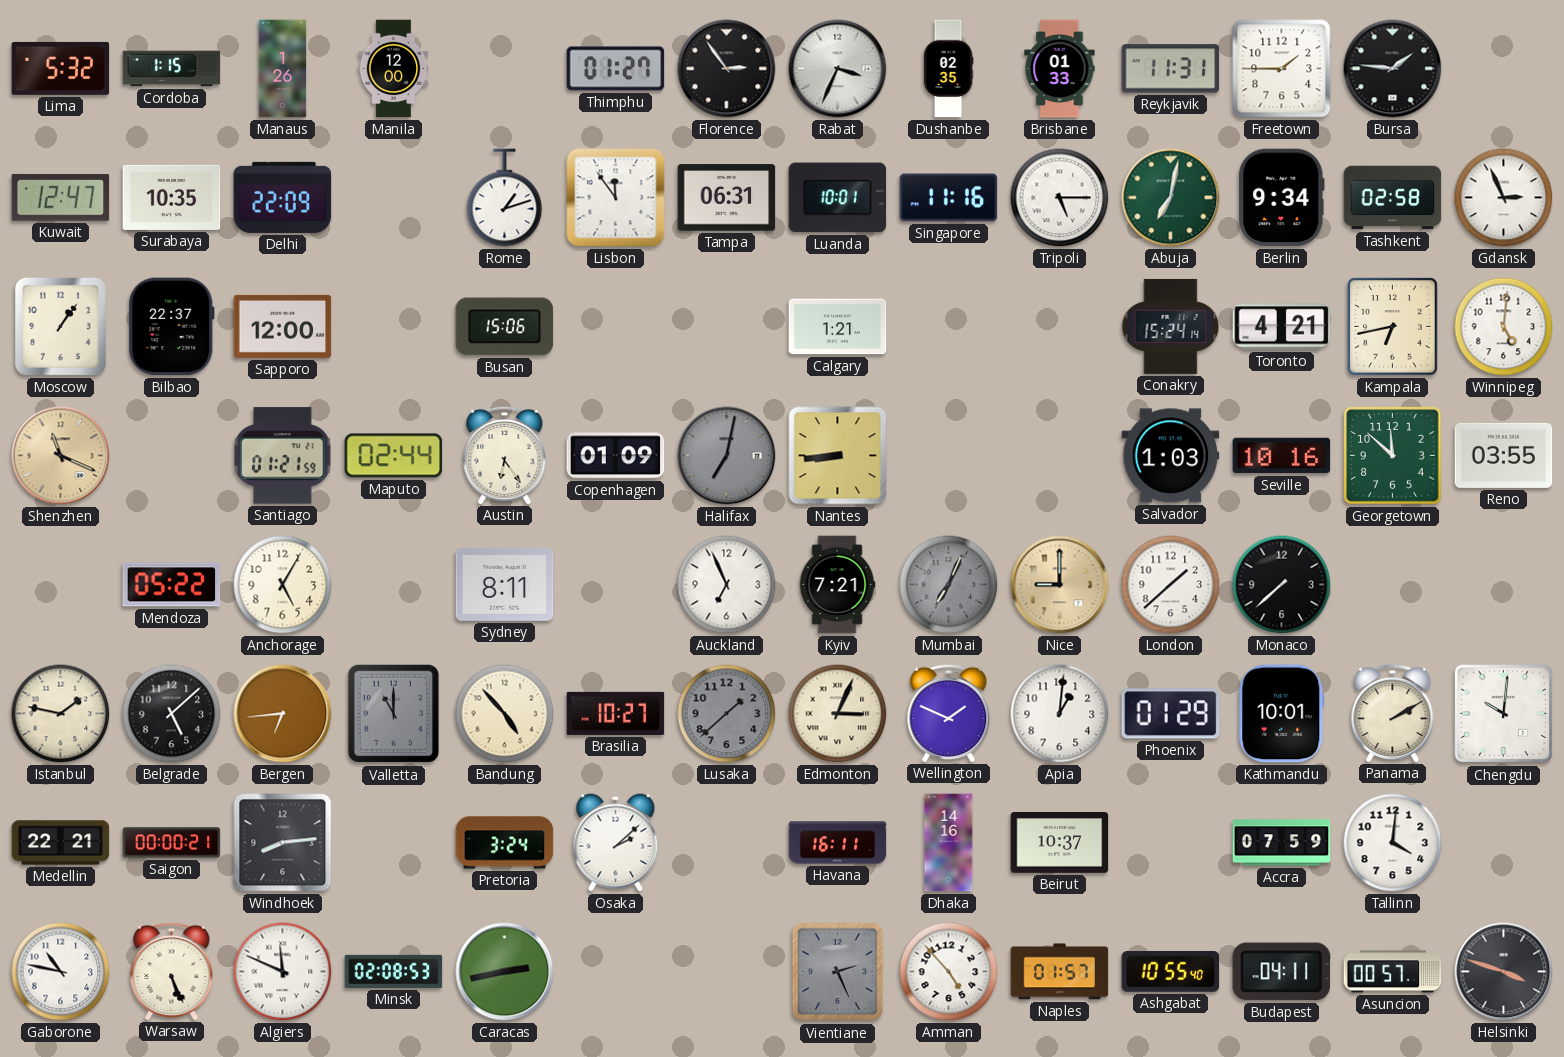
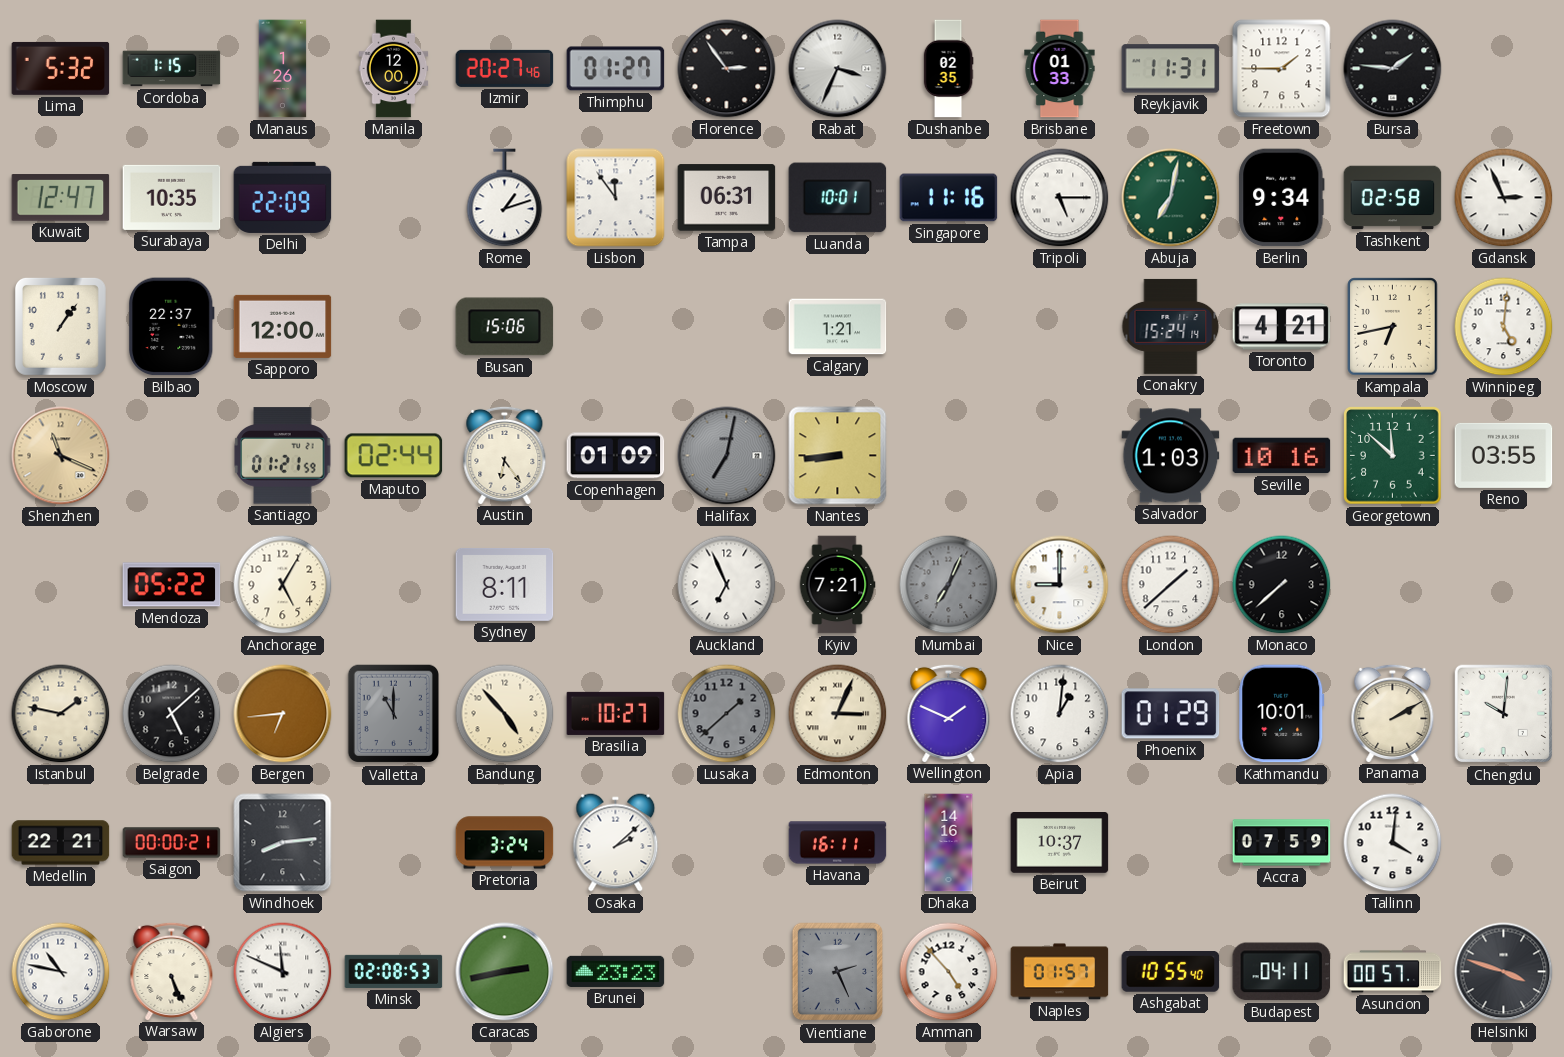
Izmir: none -> 20:27
Nice dial: champagne -> white
Brunei: none -> 23:23
